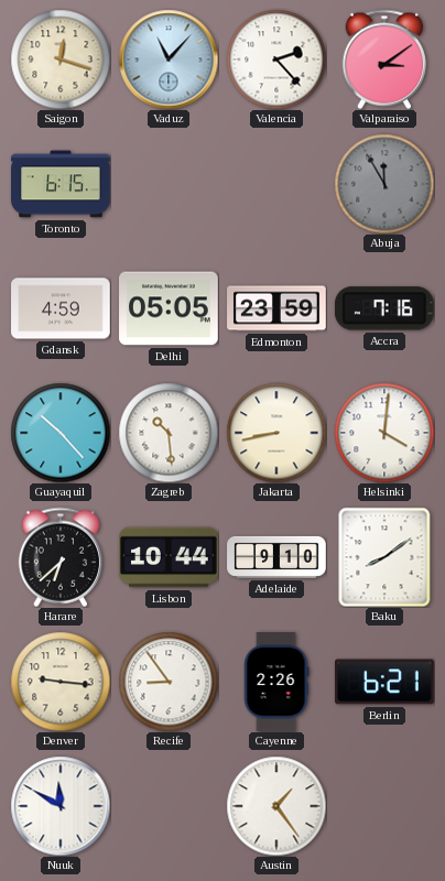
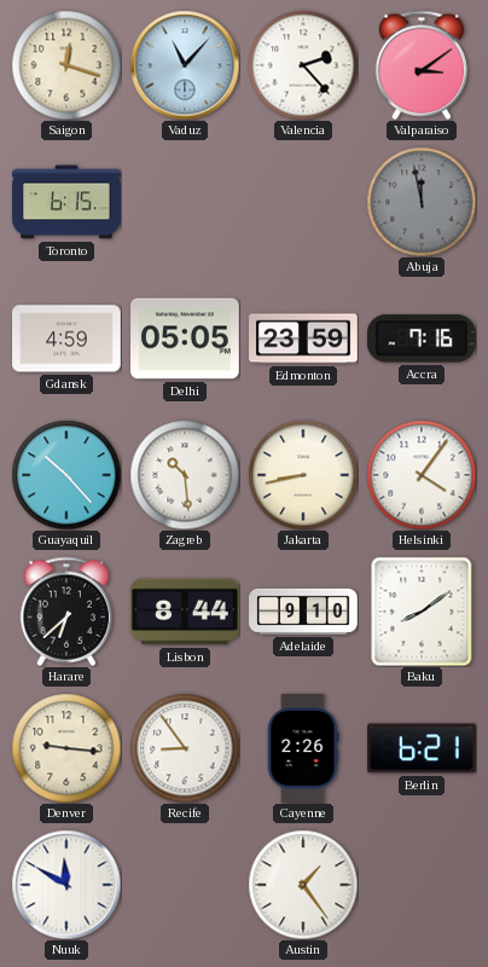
Abuja: 11:55 -> 11:58
Helsinki: 4:01 -> 4:06
Lisbon: 10:44 -> 8:44
